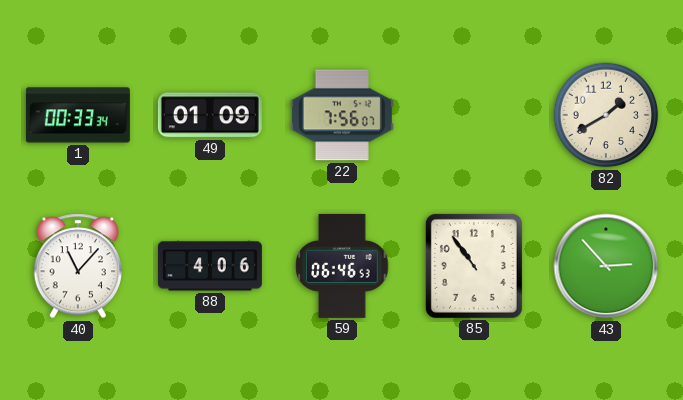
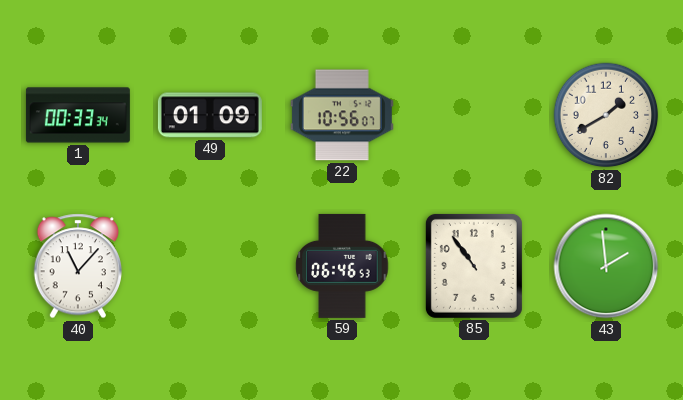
22: 7:56 -> 10:56
88: 4:06 -> none
43: 2:53 -> 1:59
